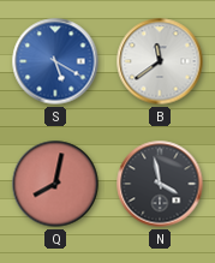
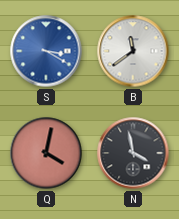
S: 5:20 -> 3:20
Q: 8:02 -> 4:02
